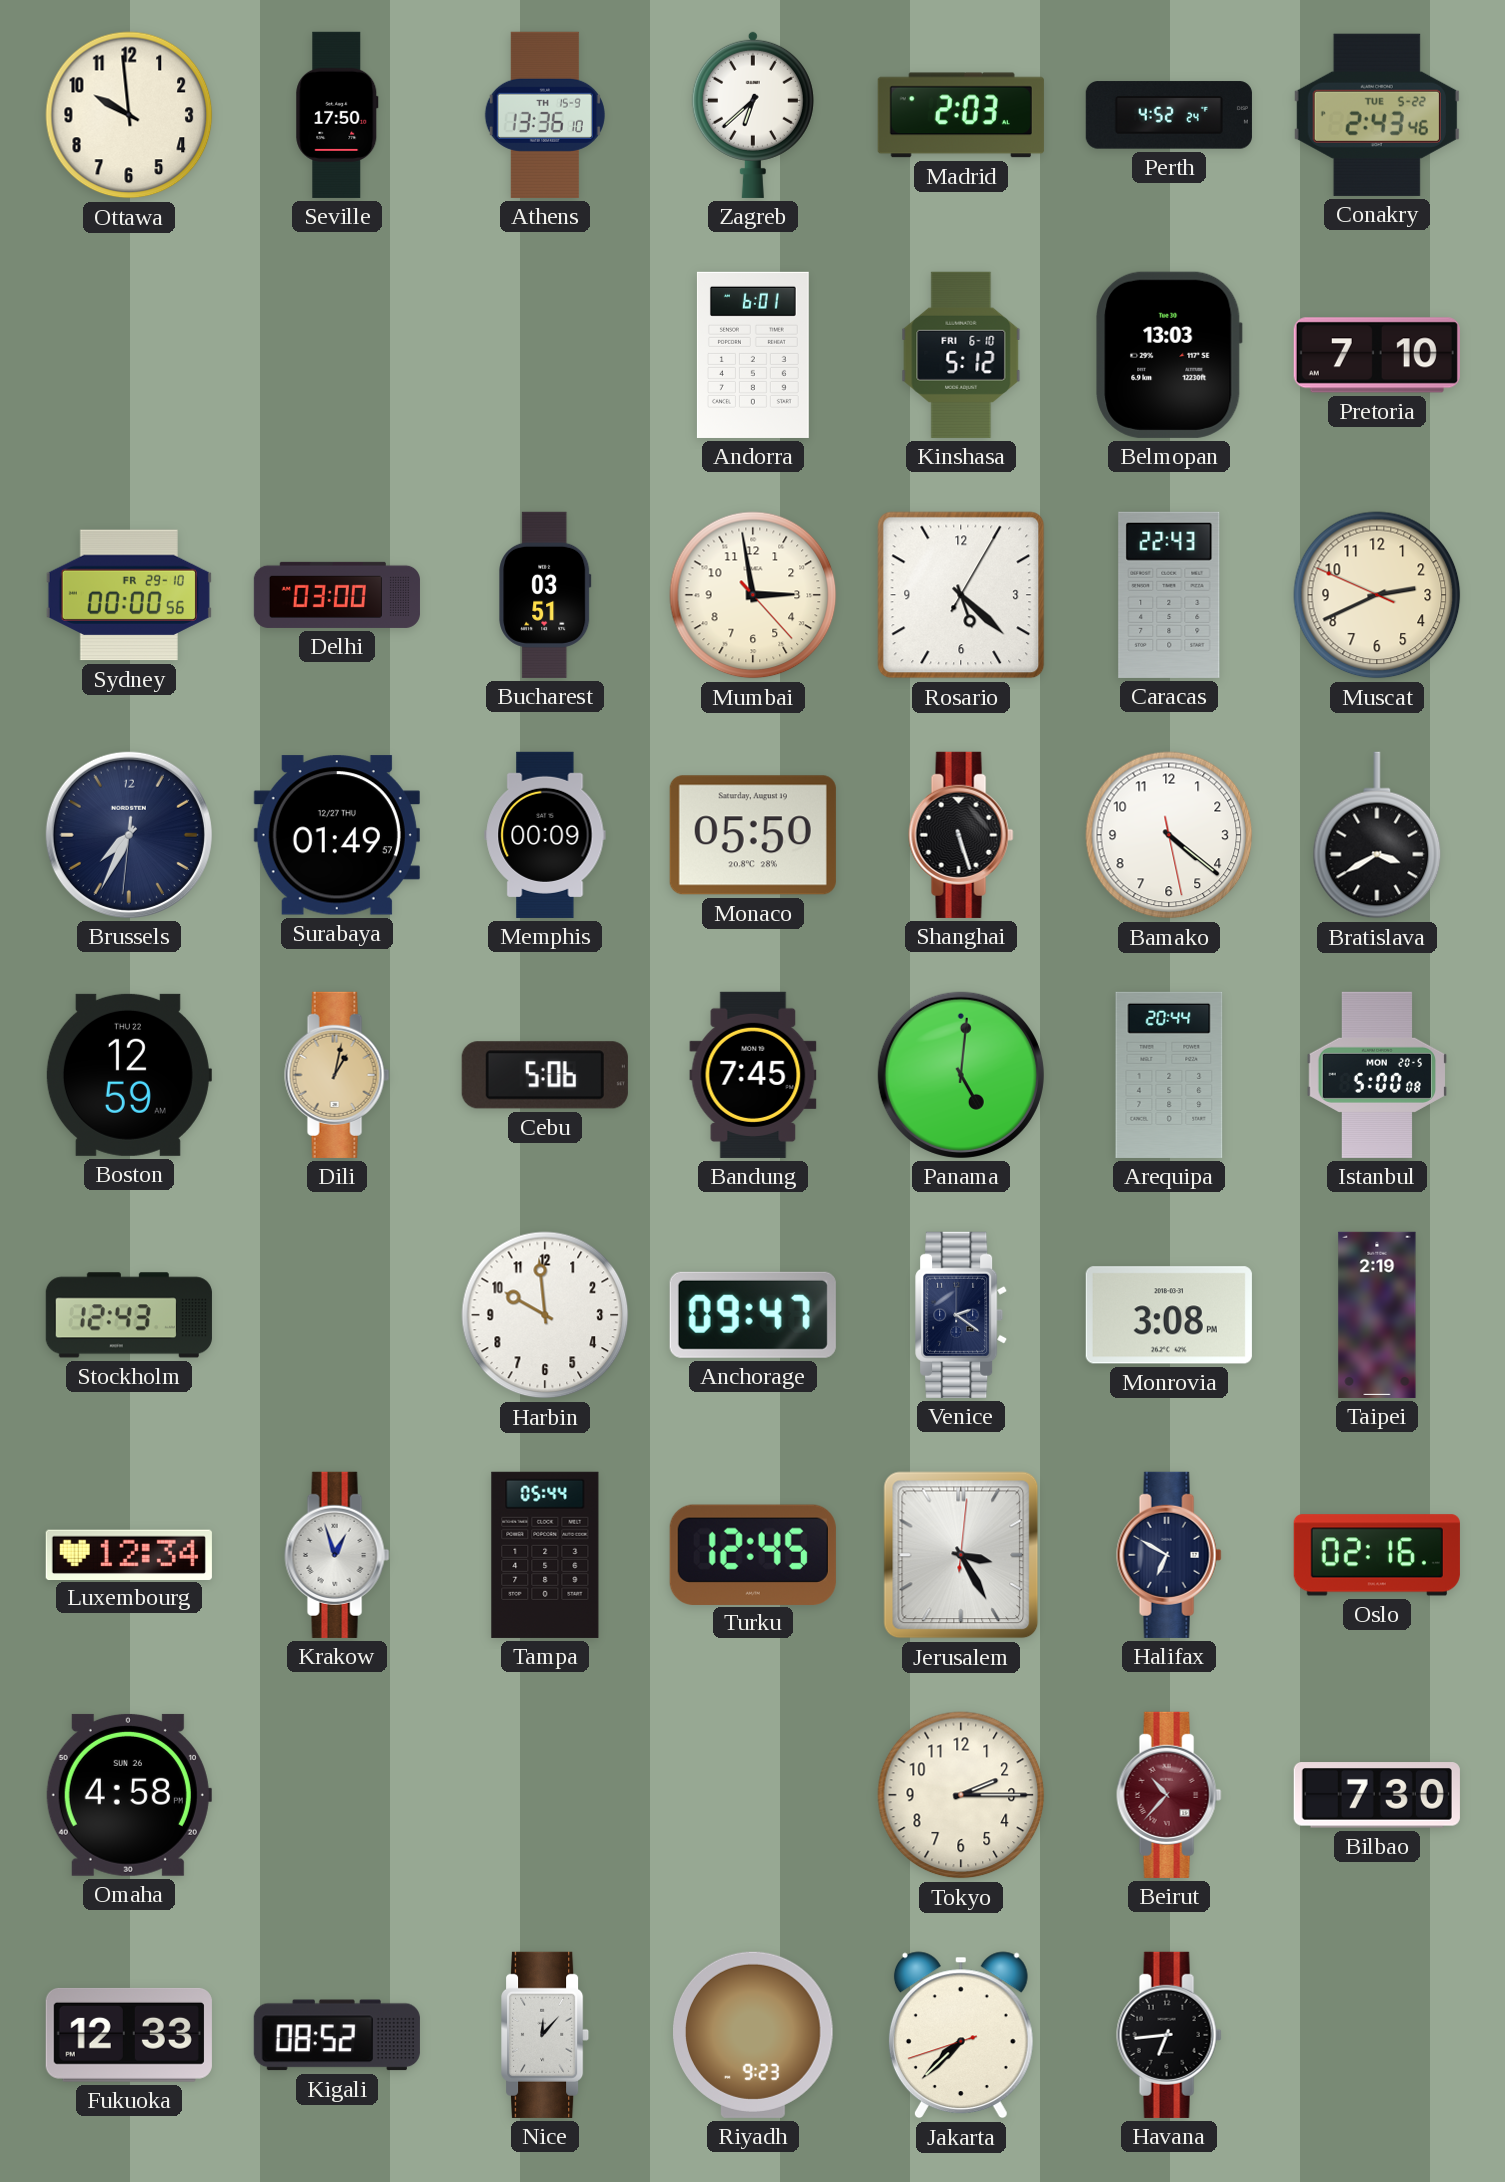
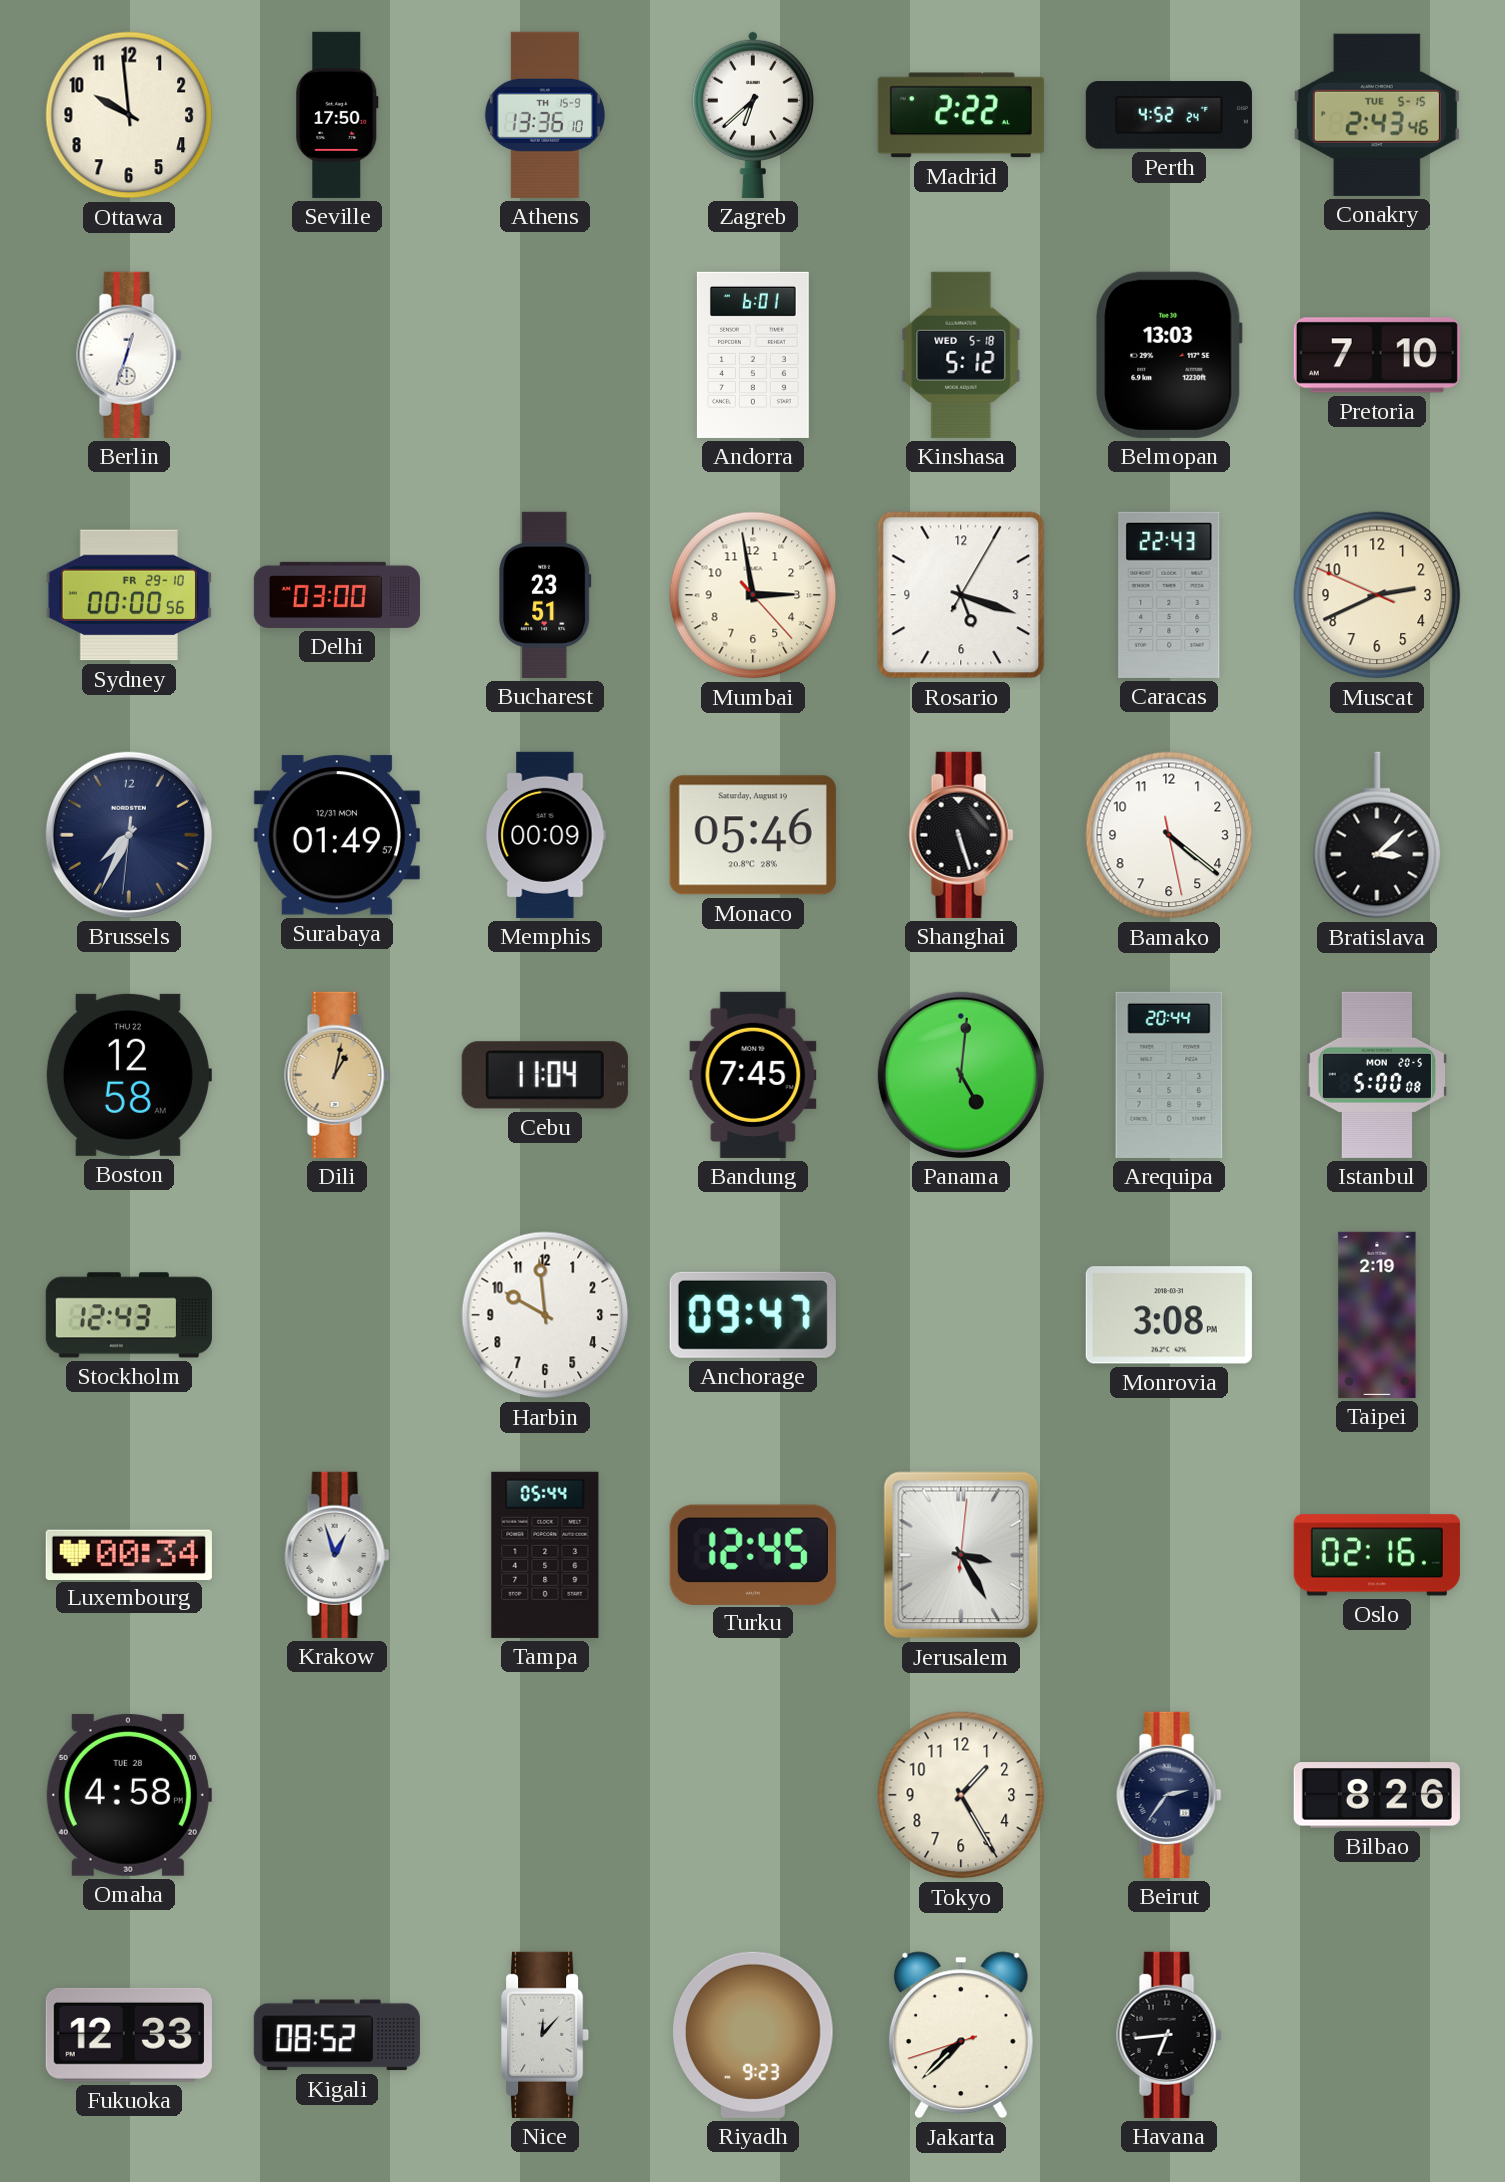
Madrid: 2:03 -> 2:22
Conakry date: TUE 5-22 -> TUE 5-15
Berlin: none -> 12:33
Kinshasa date: FRI 6-10 -> WED 5-18
Bucharest: 03:51 -> 23:51
Rosario: 5:22 -> 5:18
Surabaya date: 12/27 THU -> 12/31 MON
Monaco: 05:50 -> 05:46
Bratislava: 3:40 -> 3:08
Boston: 12:59 -> 12:58
Cebu: 5:06 -> 11:04
Venice: 2:21 -> none
Luxembourg: 12:34 -> 00:34
Halifax: 6:50 -> none
Omaha date: SUN 26 -> TUE 28
Tokyo: 2:15 -> 1:25
Beirut: 10:37 -> 2:36
Beirut dial: burgundy -> navy
Bilbao: 7:30 -> 8:26
